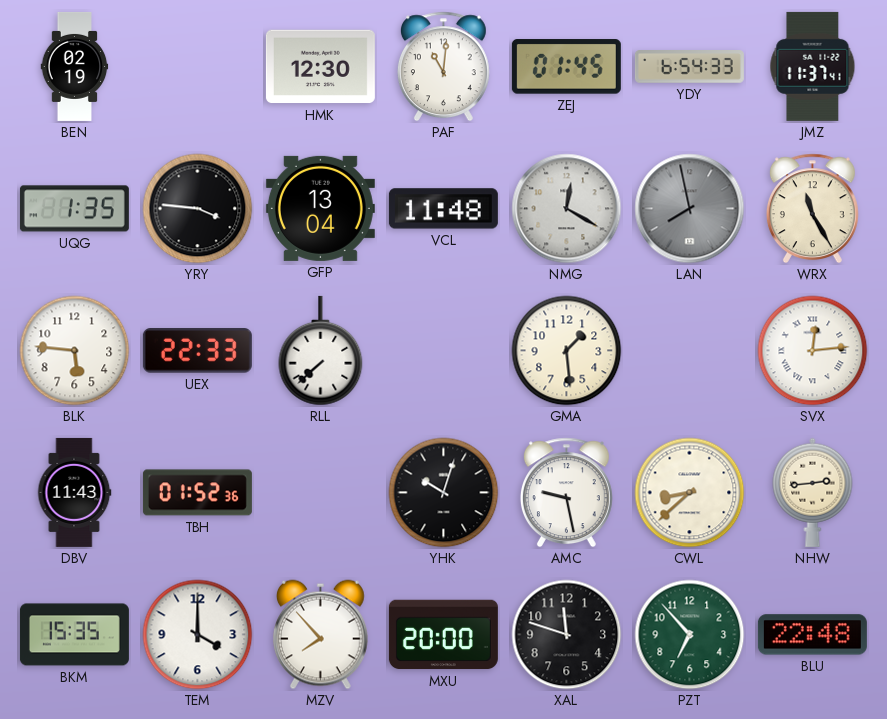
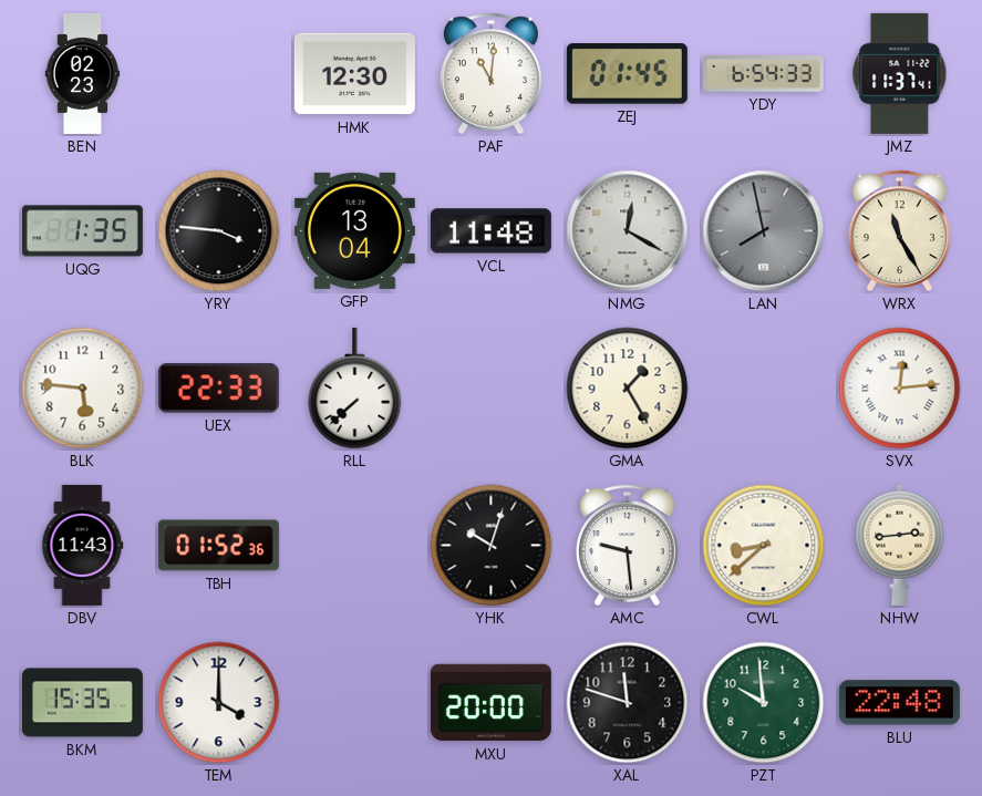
BEN: 02:19 -> 02:23
GMA: 1:29 -> 1:25
AMC: 9:28 -> 9:29
MZV: 7:53 -> none
PZT: 6:53 -> 9:59
